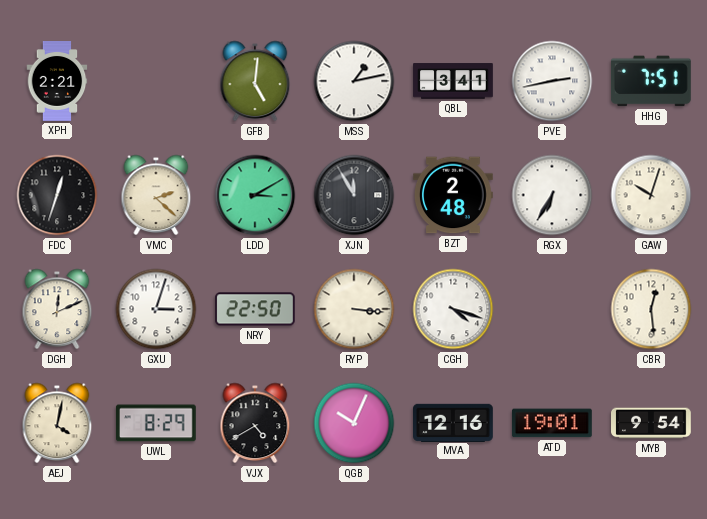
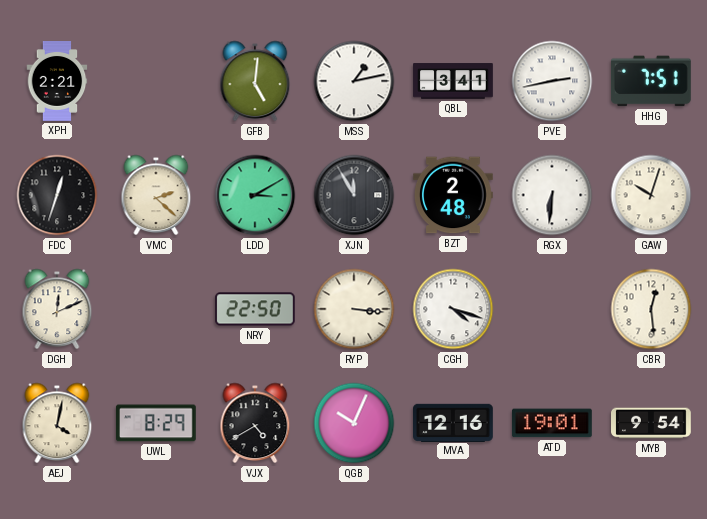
RGX: 6:35 -> 6:31
GXU: 3:03 -> none
